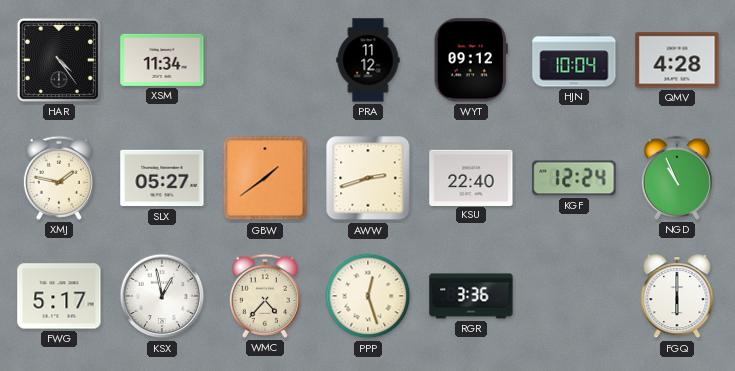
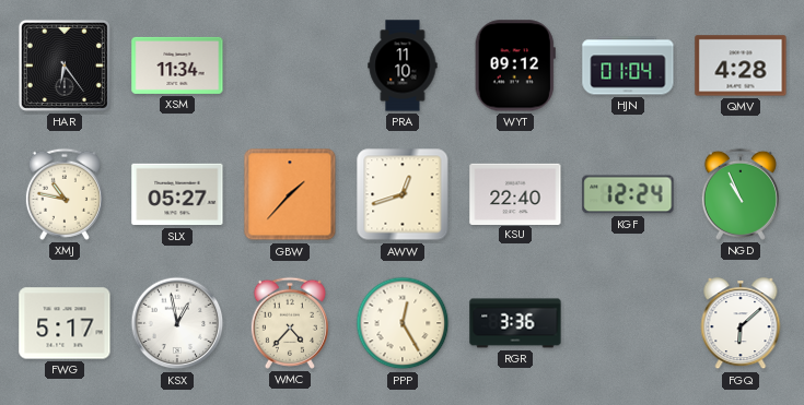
HAR: 4:24 -> 6:24
PRA: 11:12 -> 11:10
HJN: 10:04 -> 01:04
XMJ: 1:47 -> 10:47
GBW: 1:39 -> 1:37
AWW: 2:42 -> 12:42
PPP: 12:27 -> 12:25
FGQ: 6:00 -> 6:08
